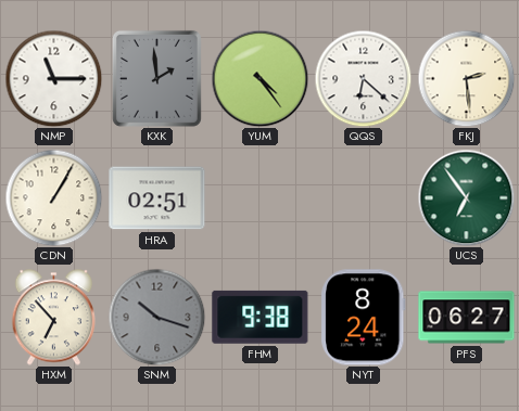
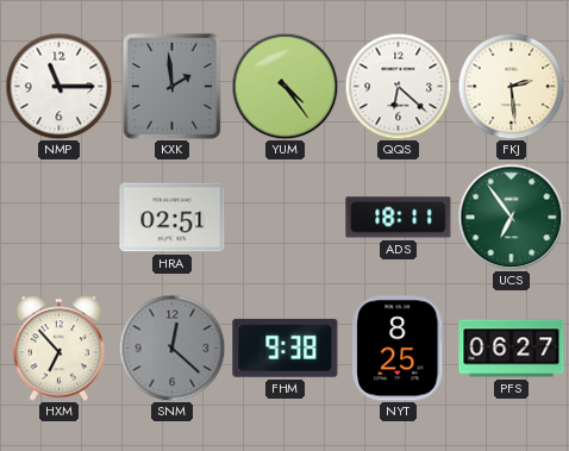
CDN: 1:05 -> none
ADS: none -> 18:11
SNM: 10:18 -> 12:22
NYT: 8:24 -> 8:25
